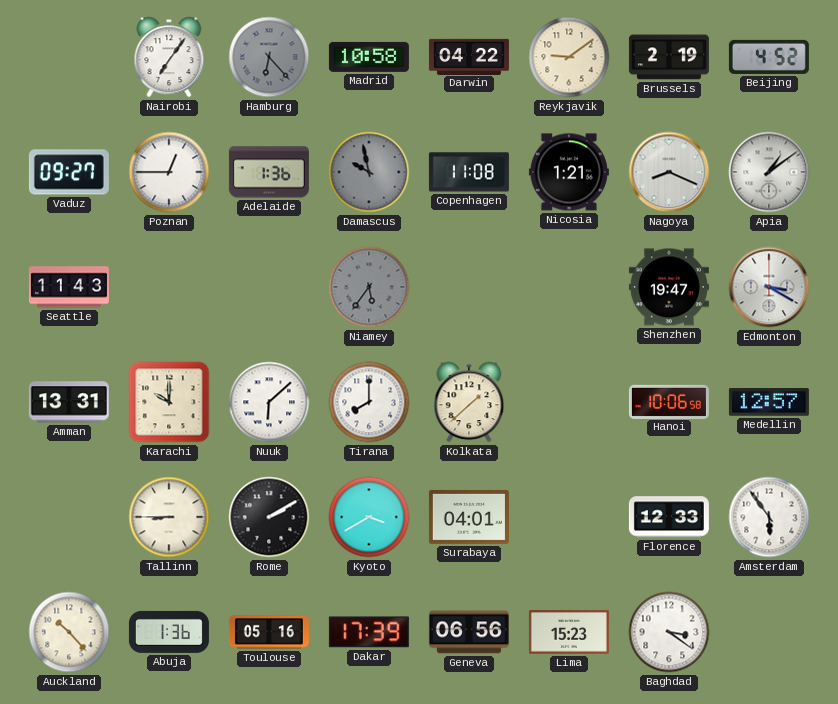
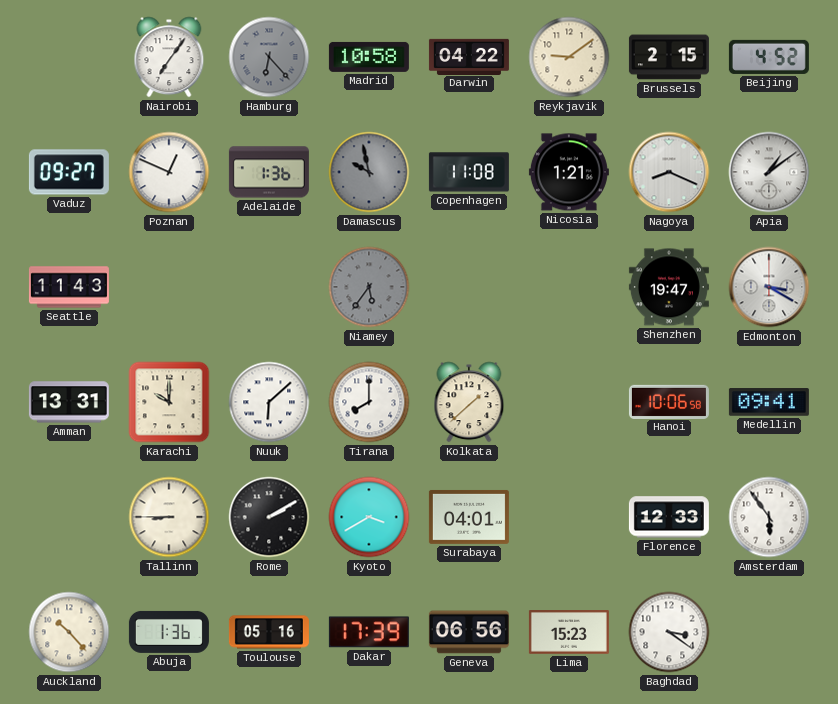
Brussels: 2:19 -> 2:15
Poznan: 12:45 -> 12:49
Medellin: 12:57 -> 09:41
